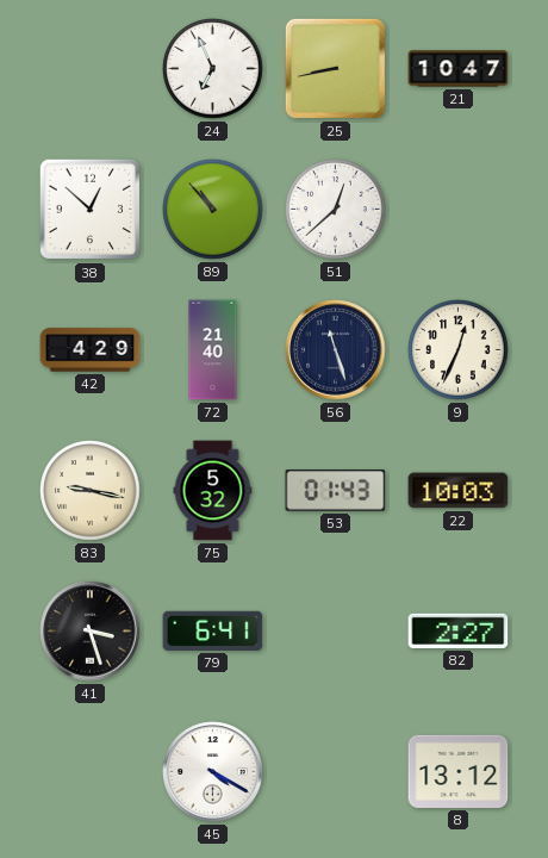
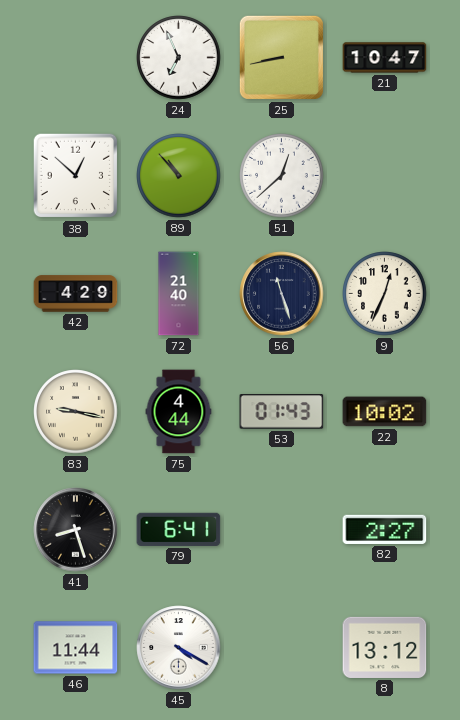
75: 5:32 -> 4:44
22: 10:03 -> 10:02
41: 3:27 -> 8:27
46: none -> 11:44
